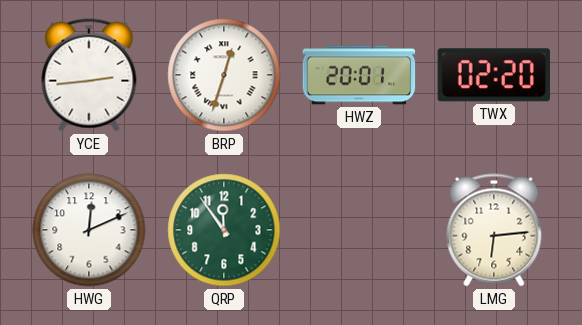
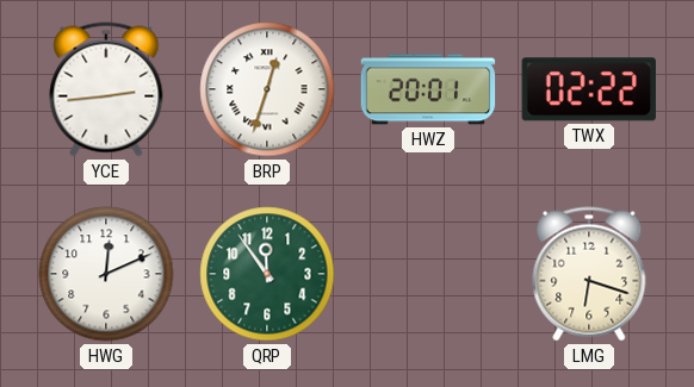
TWX: 02:20 -> 02:22
LMG: 6:14 -> 6:18
